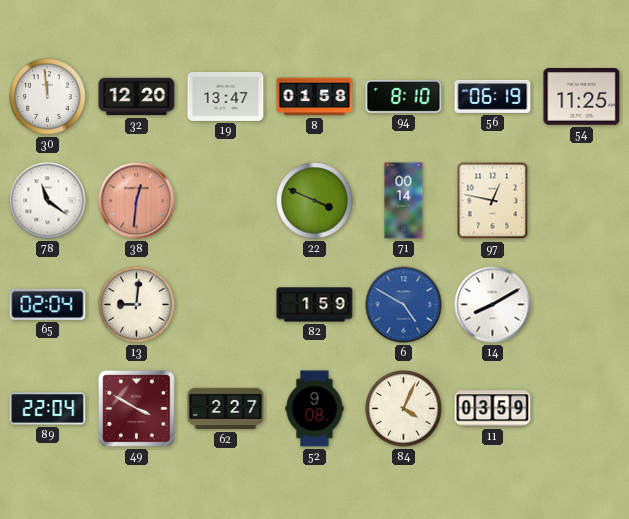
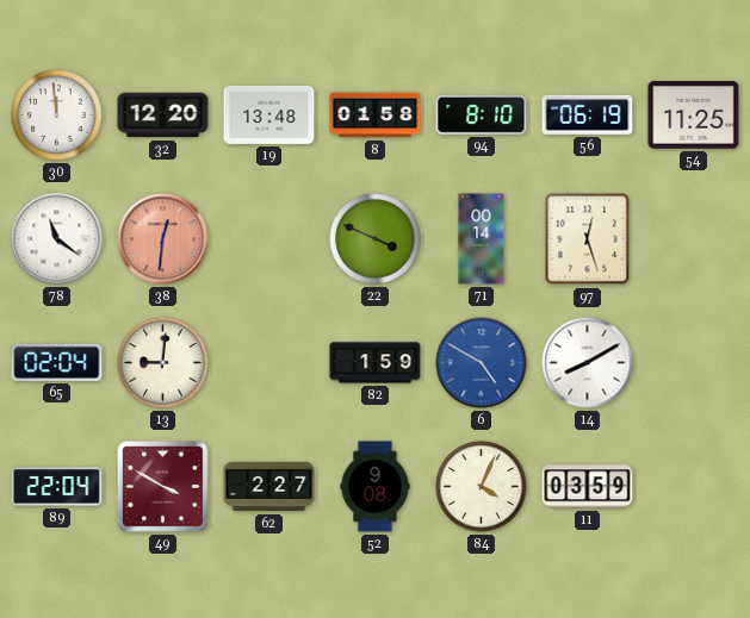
19: 13:47 -> 13:48
97: 12:47 -> 12:27
